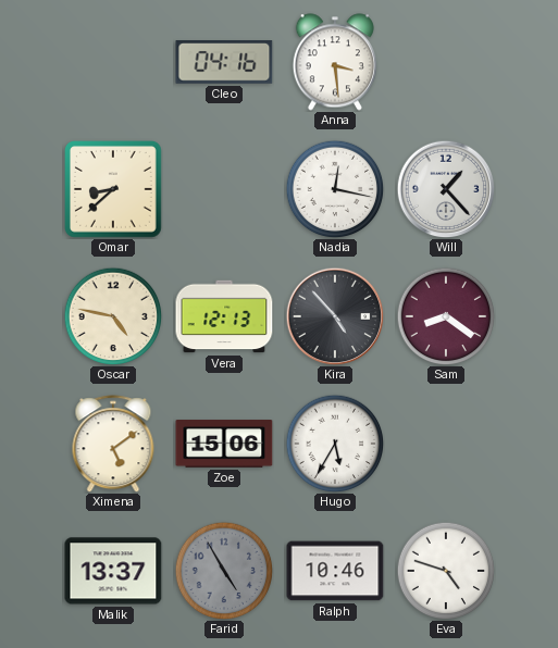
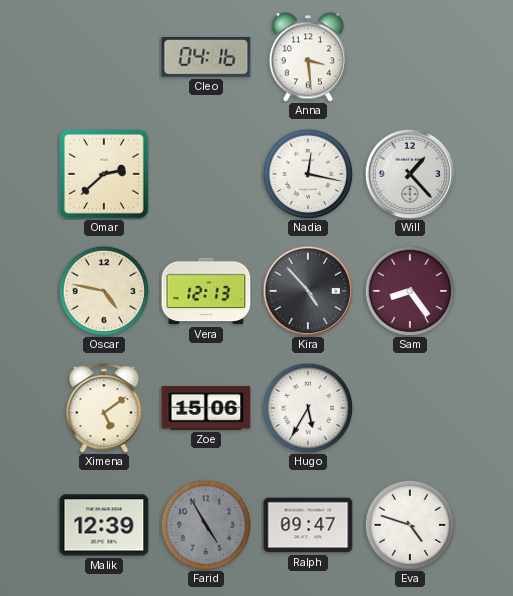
Omar: 8:38 -> 2:38
Sam: 8:21 -> 8:24
Malik: 13:37 -> 12:39
Ralph: 10:46 -> 09:47
